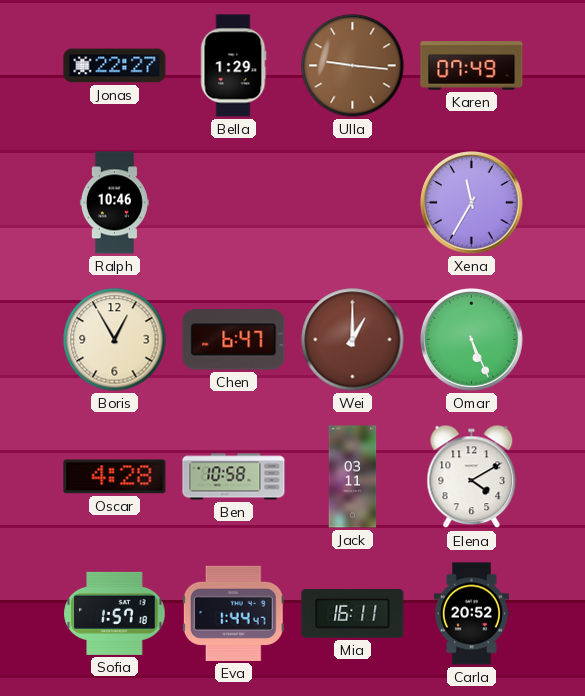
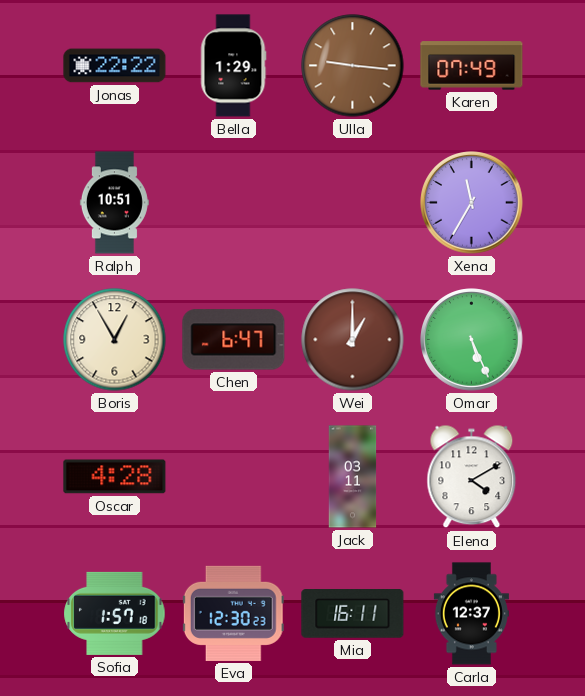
Jonas: 22:27 -> 22:22
Ralph: 10:46 -> 10:51
Ben: 10:58 -> none
Eva: 1:44 -> 12:30
Carla: 20:52 -> 12:37
